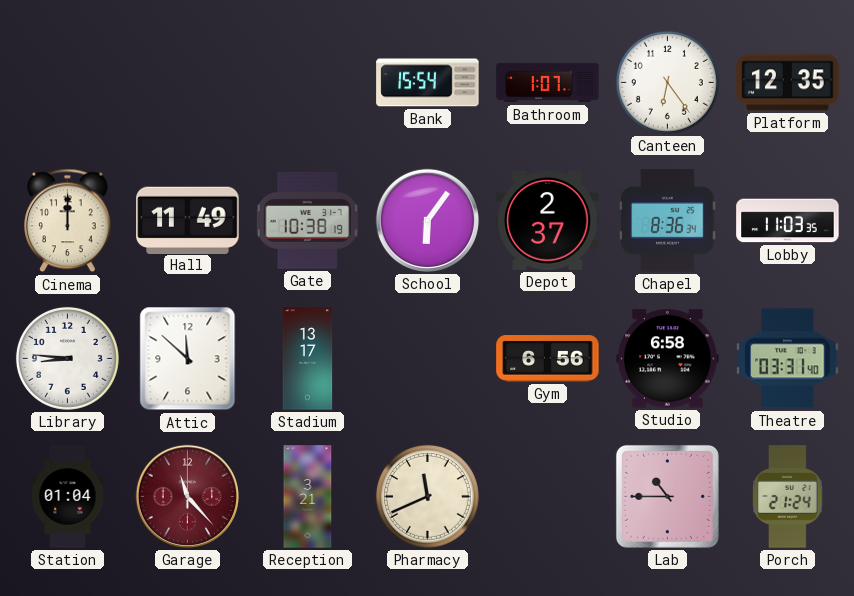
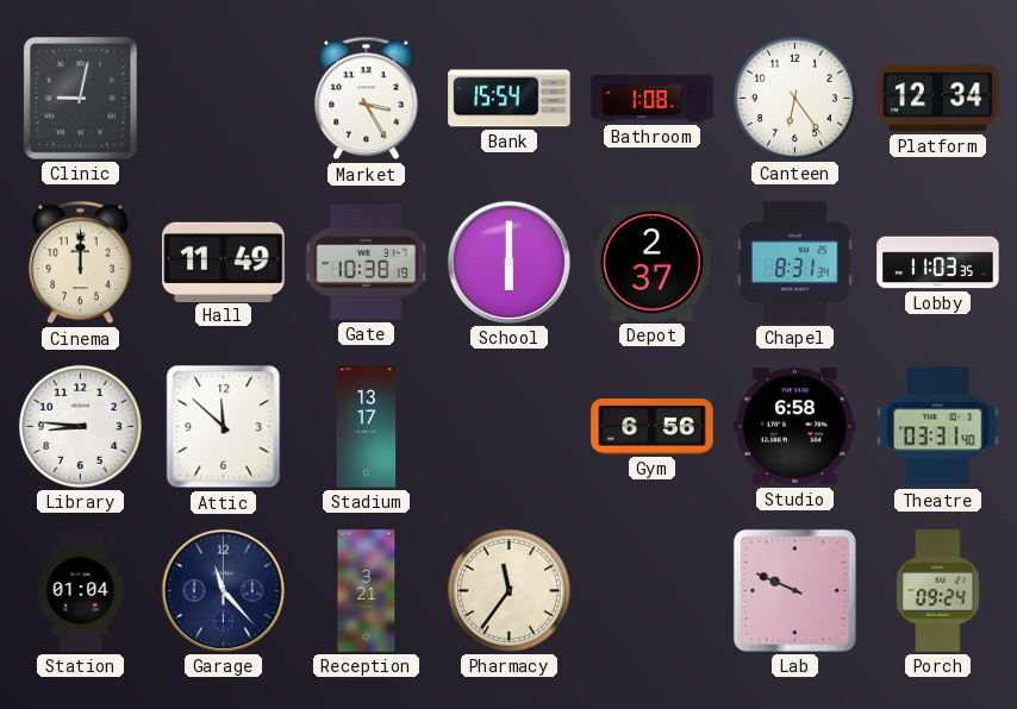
Clinic: none -> 9:02
Market: none -> 3:25
Bathroom: 1:07 -> 1:08
Platform: 12:35 -> 12:34
School: 6:06 -> 6:00
Chapel: 8:36 -> 8:31
Garage dial: burgundy -> navy
Pharmacy: 11:41 -> 11:36
Lab: 10:45 -> 9:49
Porch: 21:24 -> 09:24
